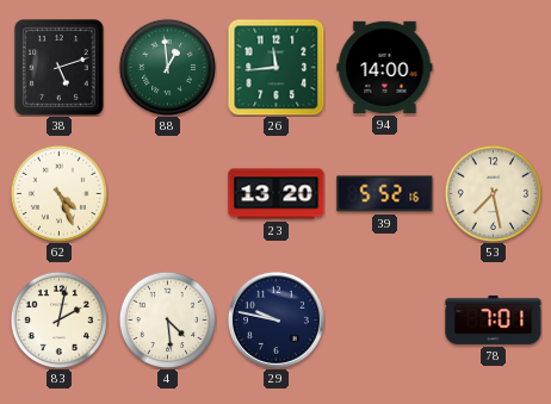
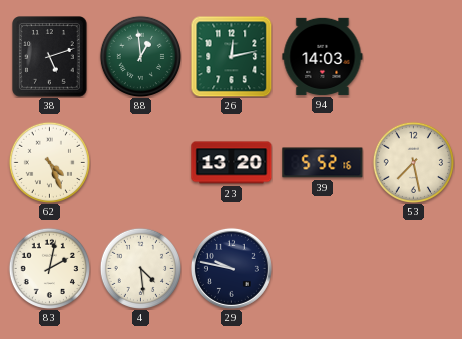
26: 11:44 -> 12:13
94: 14:00 -> 14:03
78: 7:01 -> none
